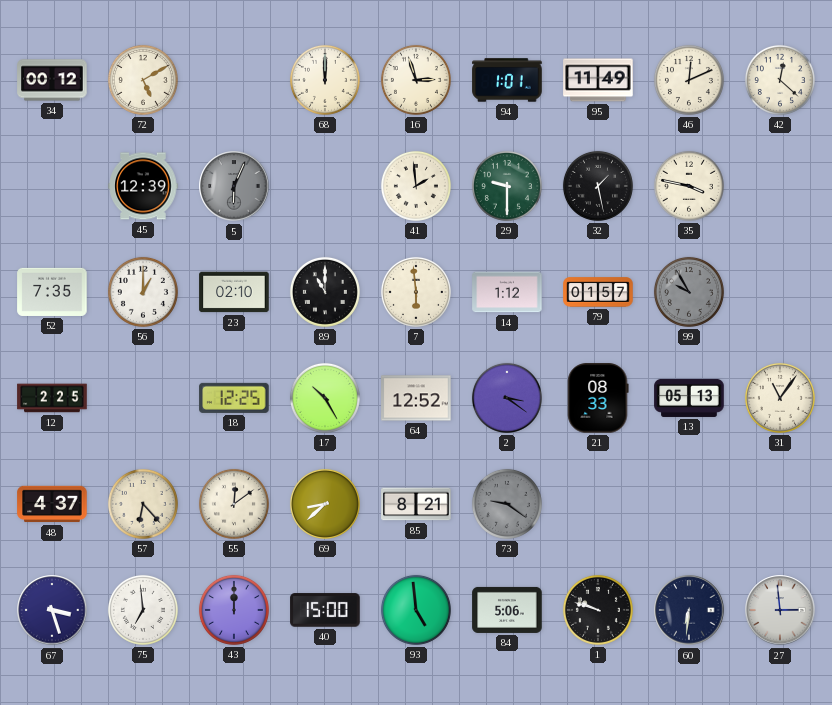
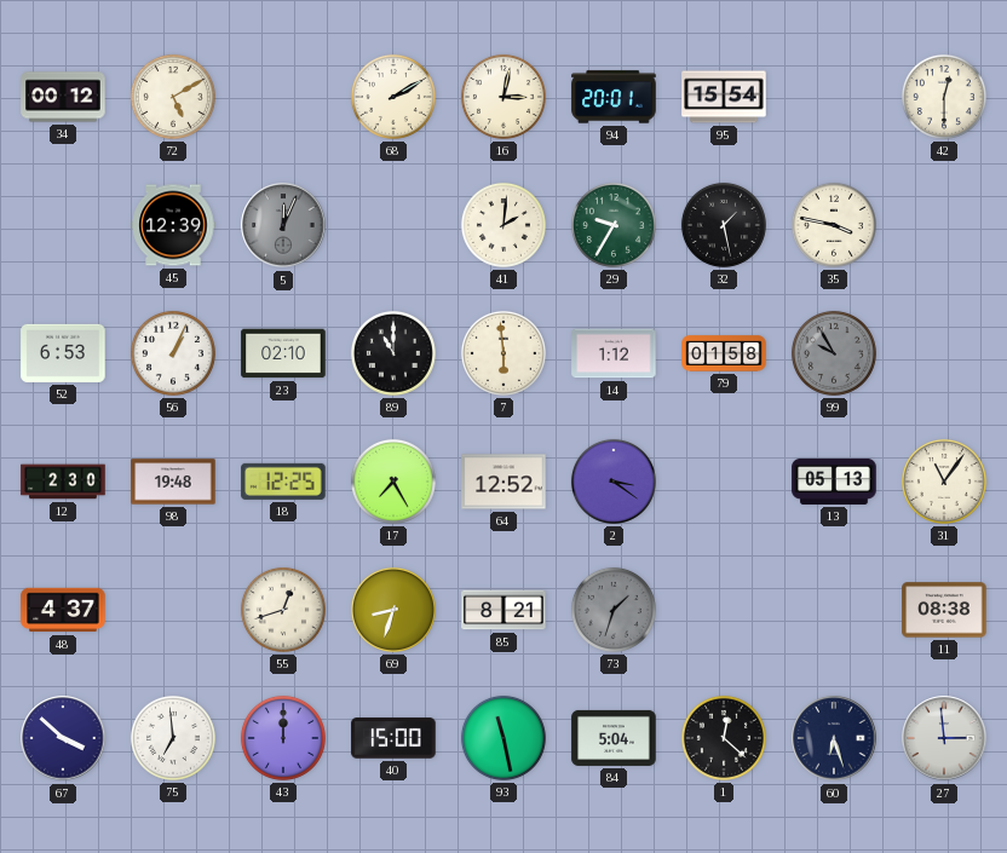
68: 12:00 -> 2:10
16: 2:57 -> 3:02
94: 1:01 -> 20:01
95: 11:49 -> 15:54
46: 12:11 -> none
42: 12:22 -> 12:30
5: 6:04 -> 12:04
41: 1:59 -> 2:01
29: 9:30 -> 9:35
52: 7:35 -> 6:53
56: 1:00 -> 1:04
79: 01:57 -> 01:58
12: 2:25 -> 2:30
98: none -> 19:48
17: 10:25 -> 7:25
21: 08:33 -> none
57: 6:23 -> none
55: 12:09 -> 12:42
69: 8:38 -> 8:33
73: 9:21 -> 1:33
11: none -> 08:38
67: 3:27 -> 3:52
93: 4:59 -> 11:28
84: 5:06 -> 5:04
1: 9:48 -> 12:22
60: 6:31 -> 6:27
